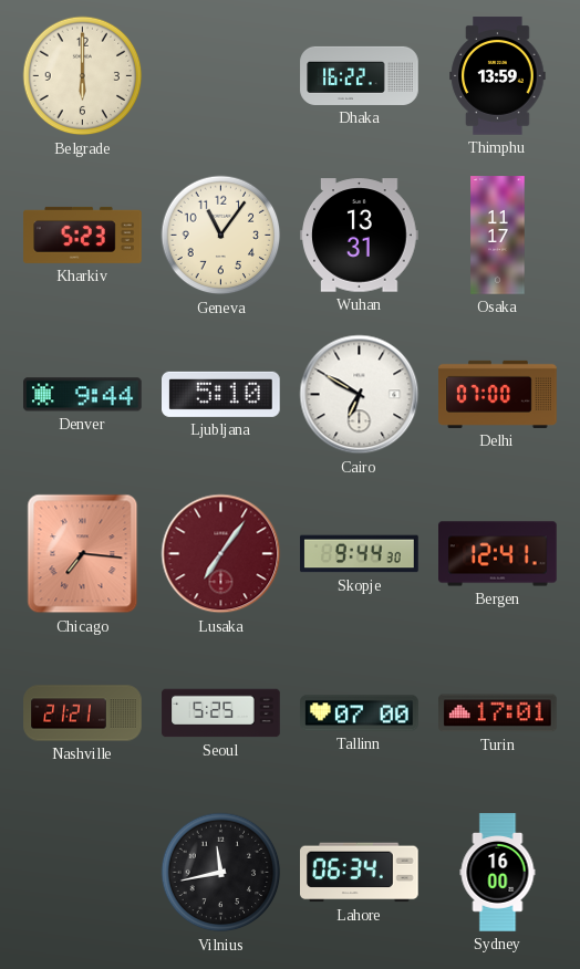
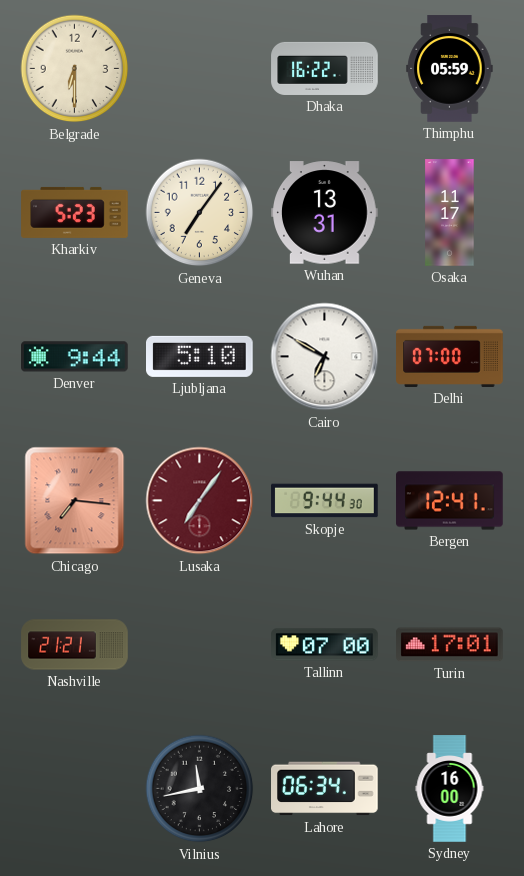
Belgrade: 6:00 -> 6:30
Thimphu: 13:59 -> 05:59
Geneva: 11:06 -> 7:06
Seoul: 5:25 -> none
